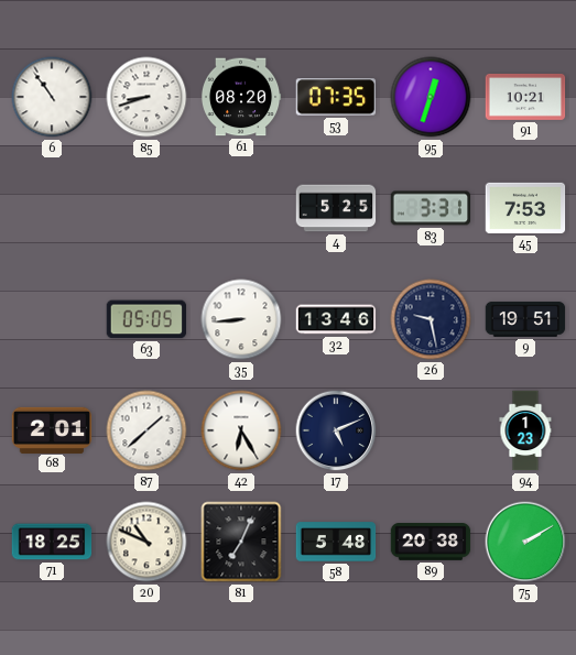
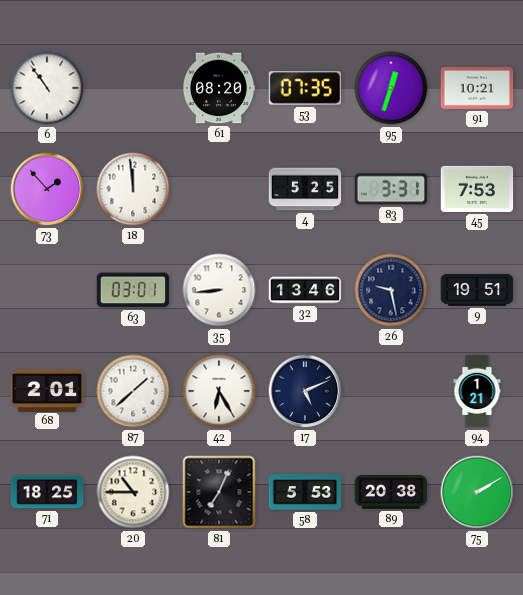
85: 8:42 -> none
73: none -> 1:53
18: none -> 11:59
63: 05:05 -> 03:01
94: 1:23 -> 1:21
20: 10:49 -> 10:45
58: 5:48 -> 5:53
